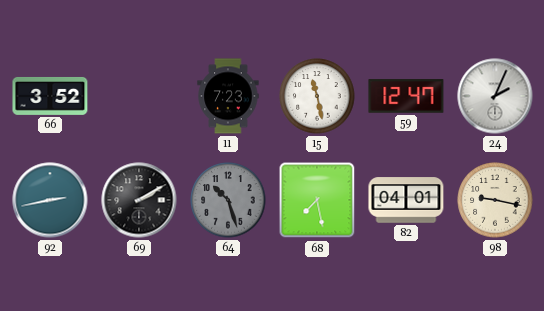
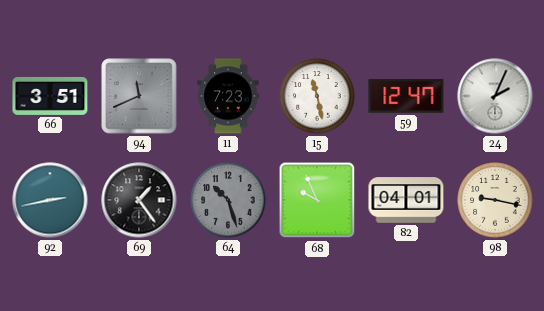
66: 3:52 -> 3:51
94: none -> 11:41
69: 2:10 -> 1:24
68: 7:28 -> 9:56
